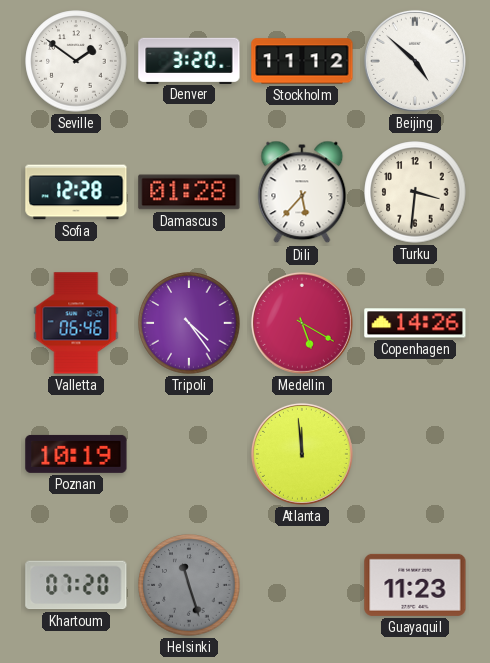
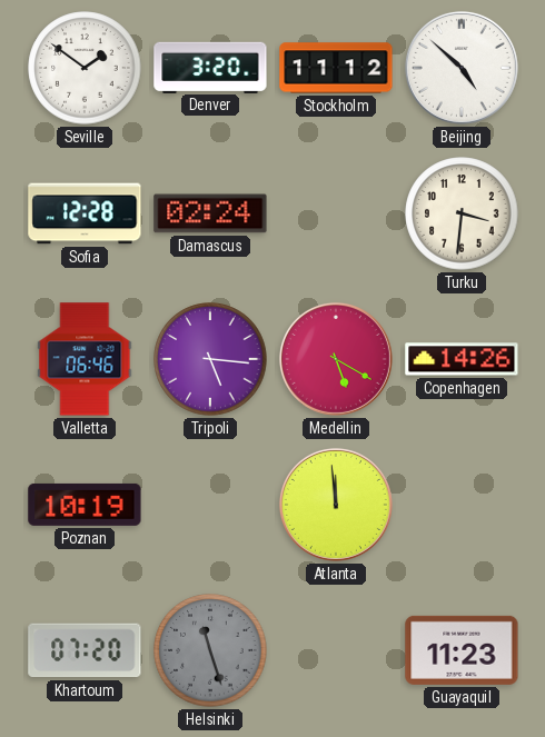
Damascus: 01:28 -> 02:24
Dili: 5:37 -> none
Tripoli: 4:24 -> 5:16
